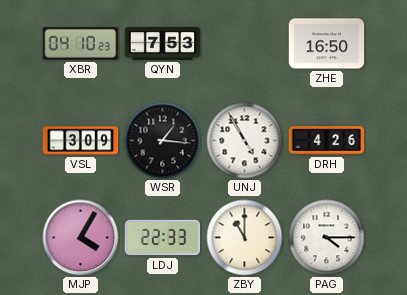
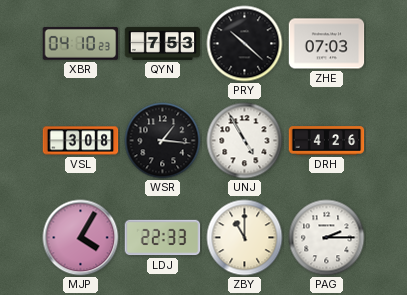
PRY: none -> 10:22
ZHE: 16:50 -> 07:03
VSL: 3:09 -> 3:08
PAG: 4:15 -> 2:15
